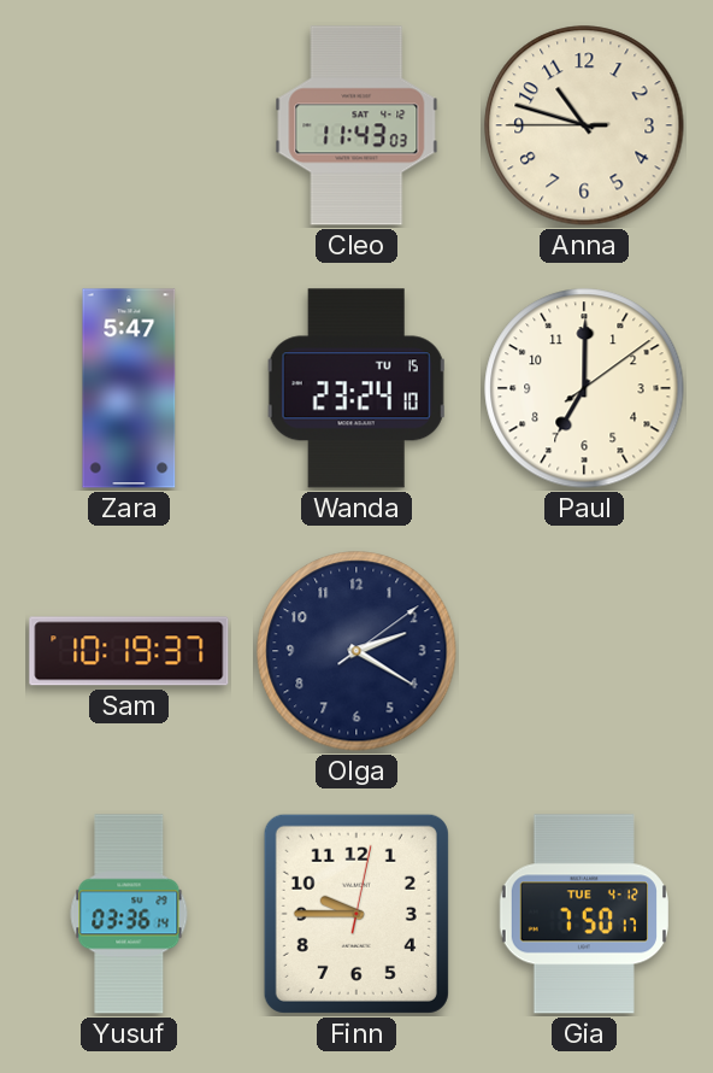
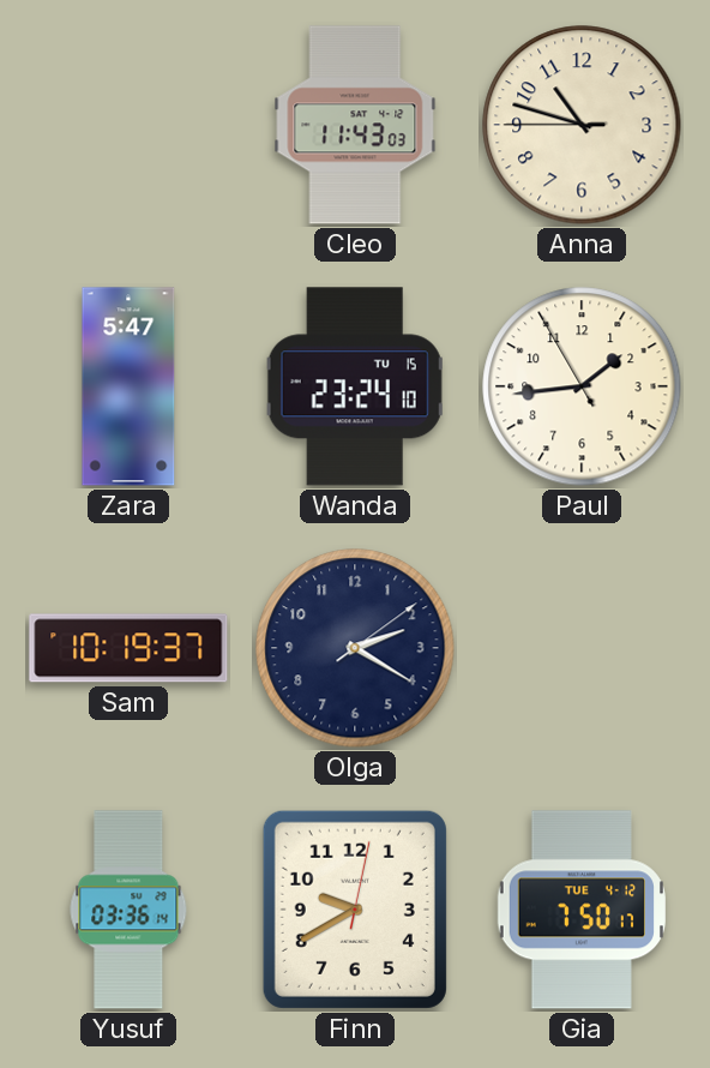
Paul: 7:00 -> 1:43
Finn: 9:45 -> 9:40
